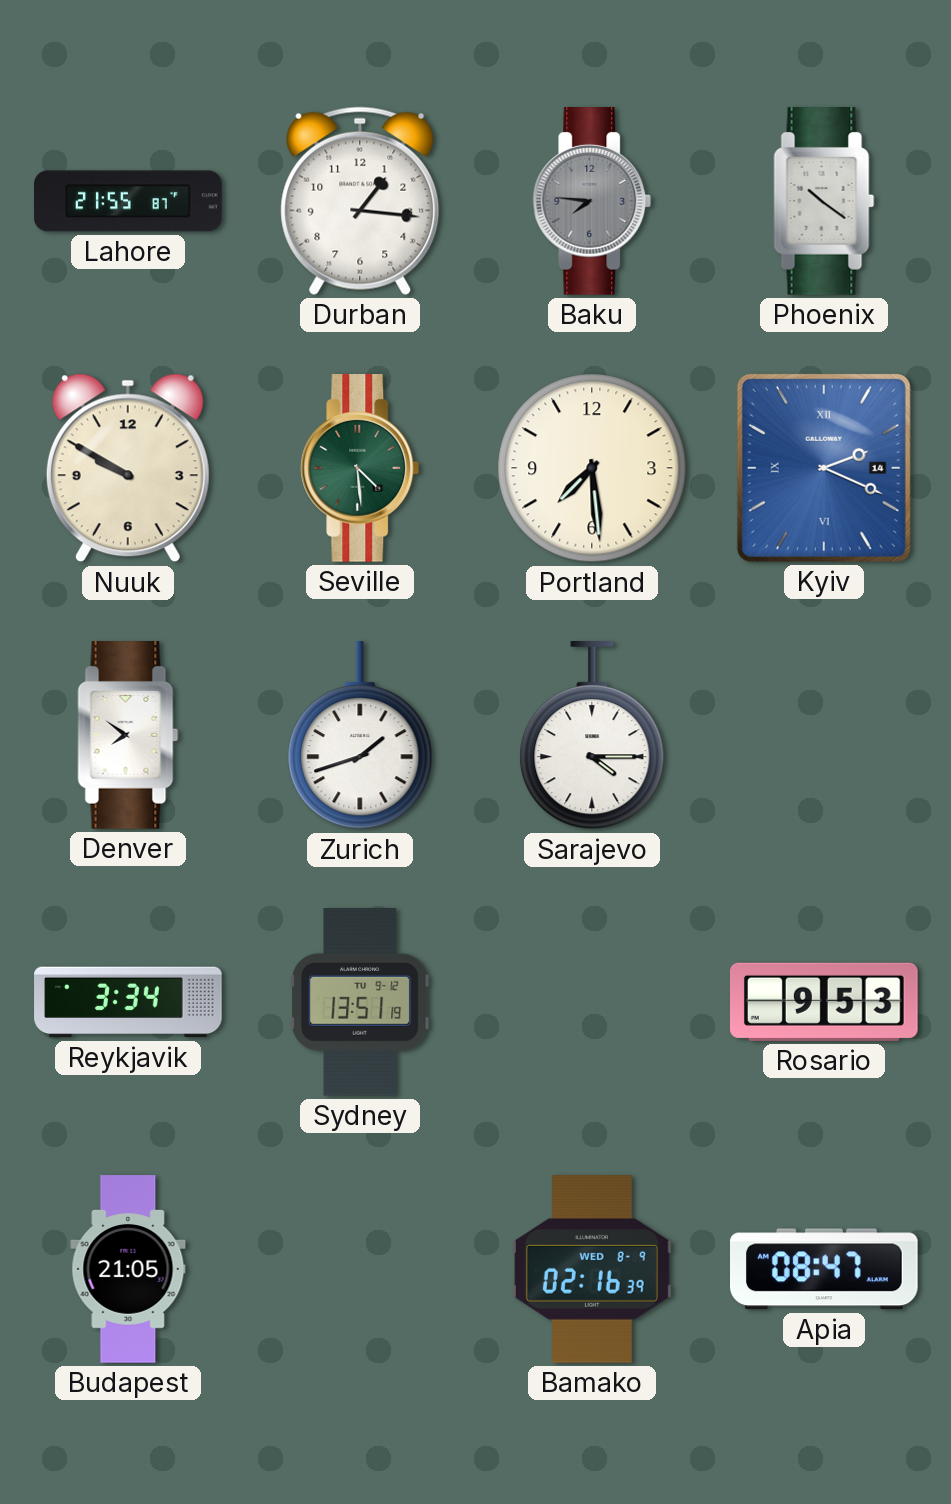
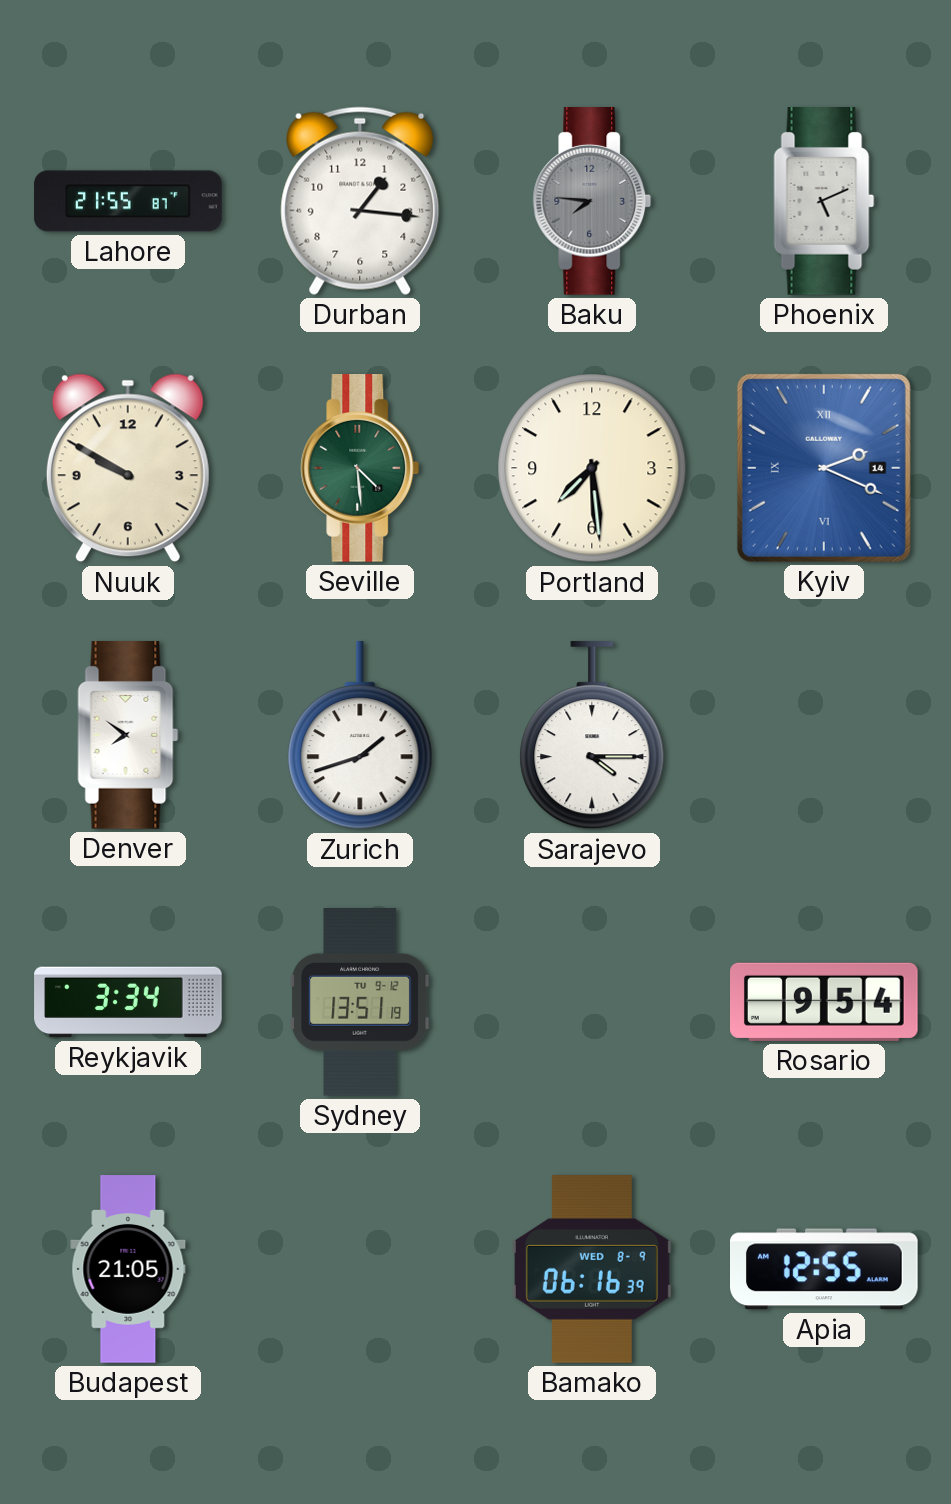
Phoenix: 10:21 -> 5:11
Rosario: 9:53 -> 9:54
Bamako: 02:16 -> 06:16
Apia: 08:47 -> 12:55
